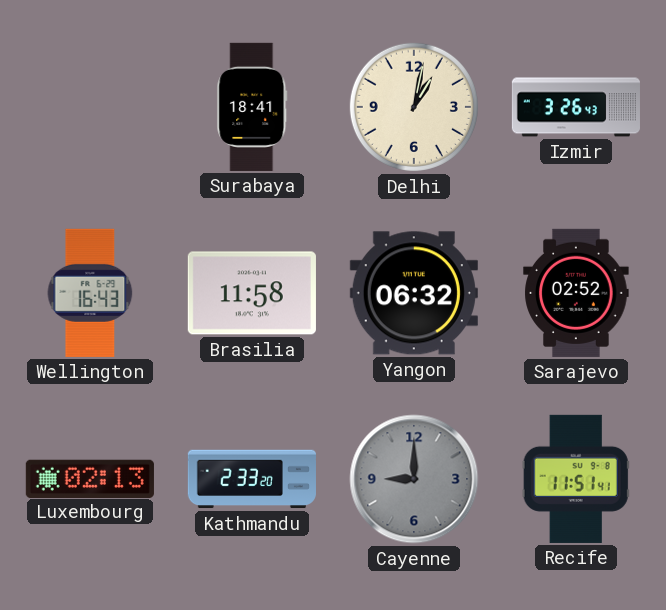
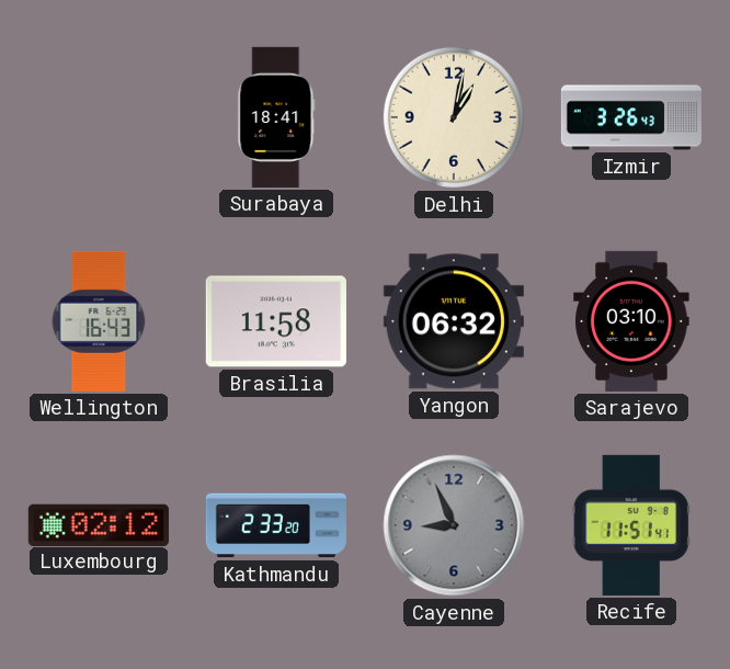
Sarajevo: 02:52 -> 03:10
Luxembourg: 02:13 -> 02:12
Cayenne: 9:00 -> 8:56
